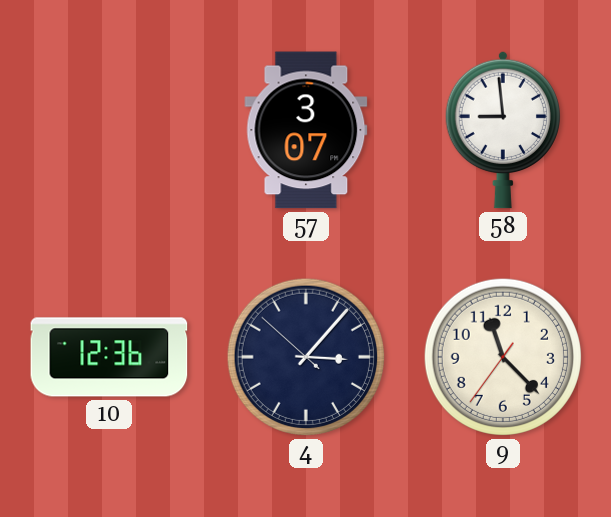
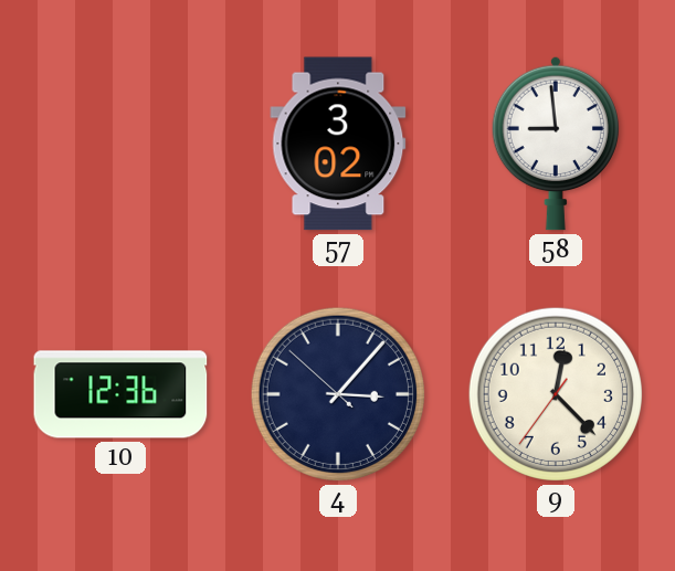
57: 3:07 -> 3:02
9: 11:22 -> 12:22
